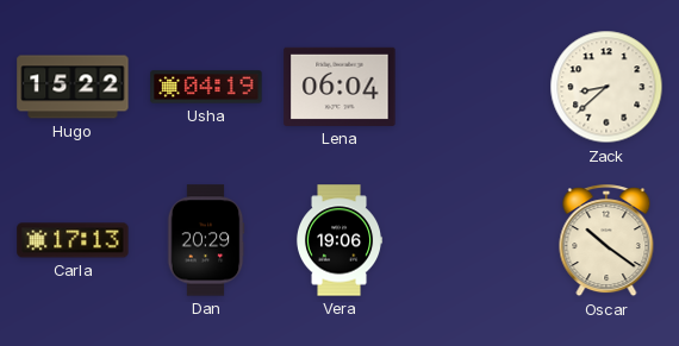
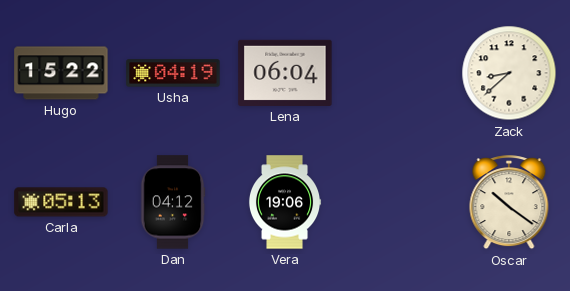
Carla: 17:13 -> 05:13
Dan: 20:29 -> 04:12
